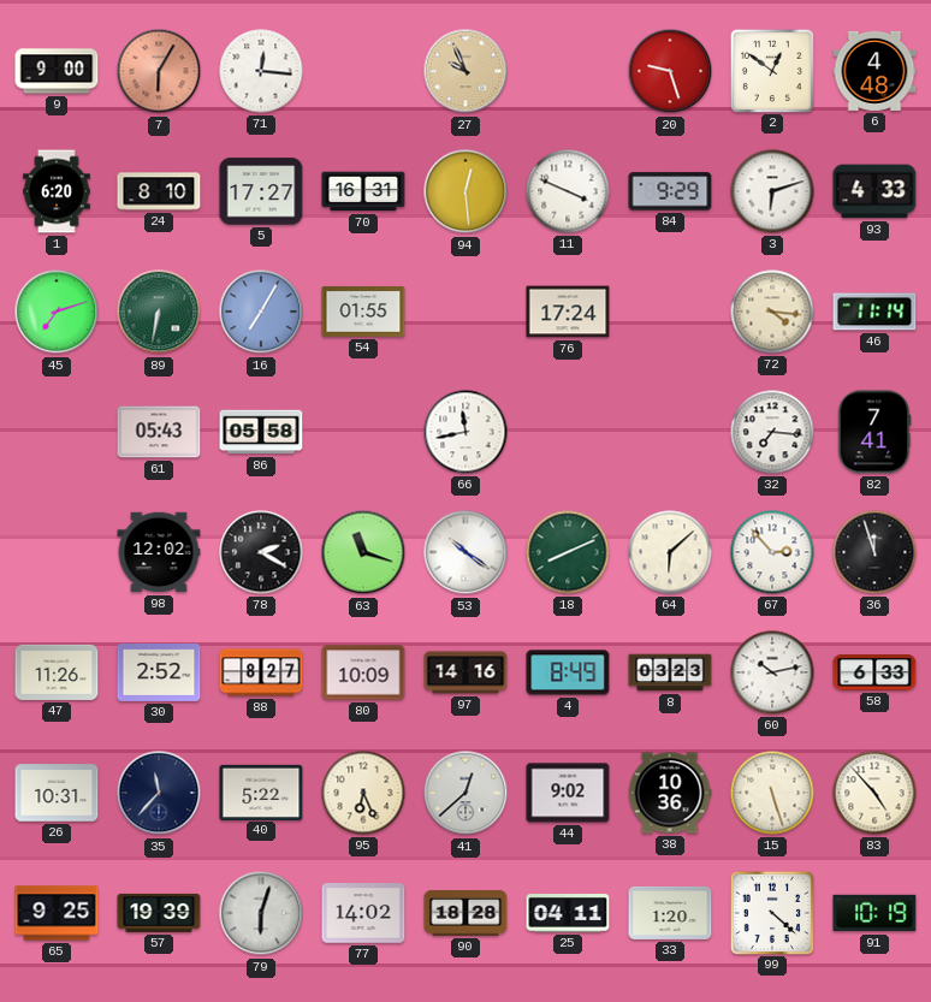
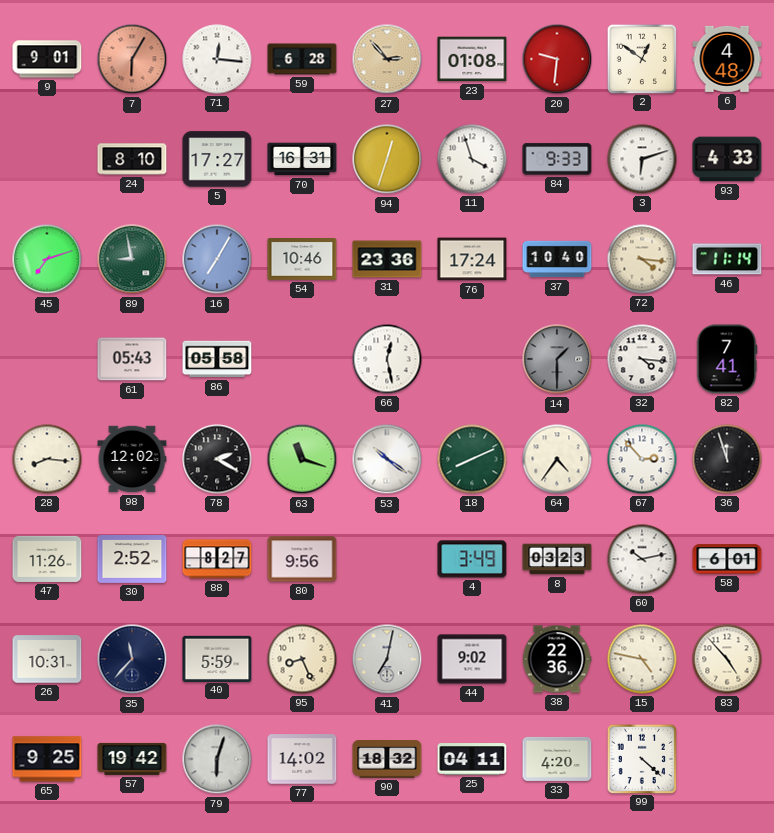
9: 9:00 -> 9:01
59: none -> 6:28
27: 9:56 -> 2:53
23: none -> 01:08
20: 9:27 -> 9:31
1: 6:20 -> none
94: 12:29 -> 12:33
11: 3:49 -> 3:57
84: 9:29 -> 9:33
89: 6:32 -> 8:58
54: 01:55 -> 10:46
31: none -> 23:36
37: none -> 10:40
66: 11:43 -> 12:28
14: none -> 1:30
32: 7:16 -> 4:16
28: none -> 8:16
64: 6:08 -> 4:36
80: 10:09 -> 9:56
97: 14:16 -> none
4: 8:49 -> 3:49
58: 6:33 -> 6:01
40: 5:22 -> 5:59
95: 6:26 -> 8:26
41: 12:38 -> 7:02
38: 10:36 -> 22:36
15: 5:27 -> 4:47
57: 19:39 -> 19:42
90: 18:28 -> 18:32
33: 1:20 -> 4:20
91: 10:19 -> none
